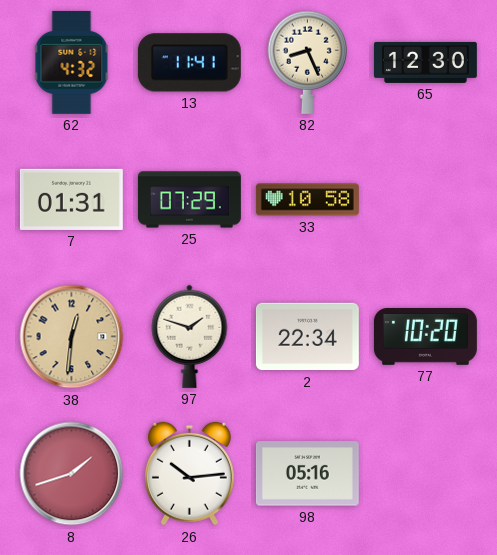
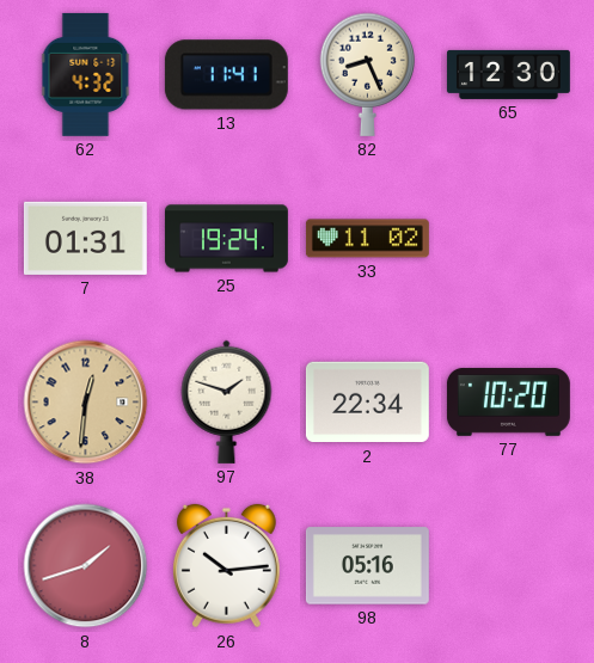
25: 07:29 -> 19:24
33: 10:58 -> 11:02
